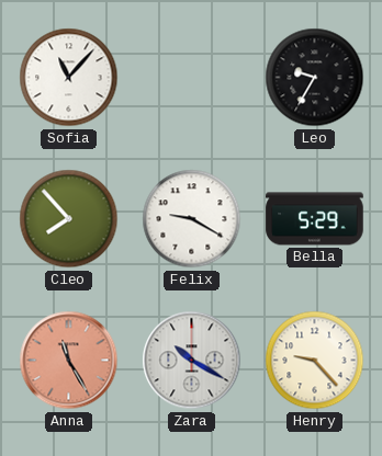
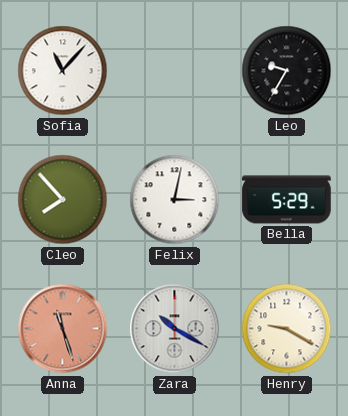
Felix: 9:20 -> 3:02
Anna: 11:25 -> 11:27
Henry: 9:23 -> 9:20
